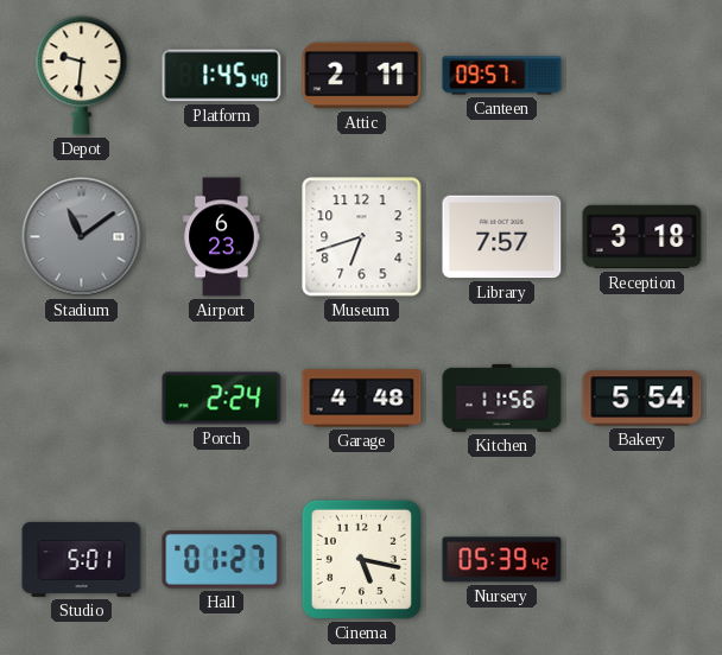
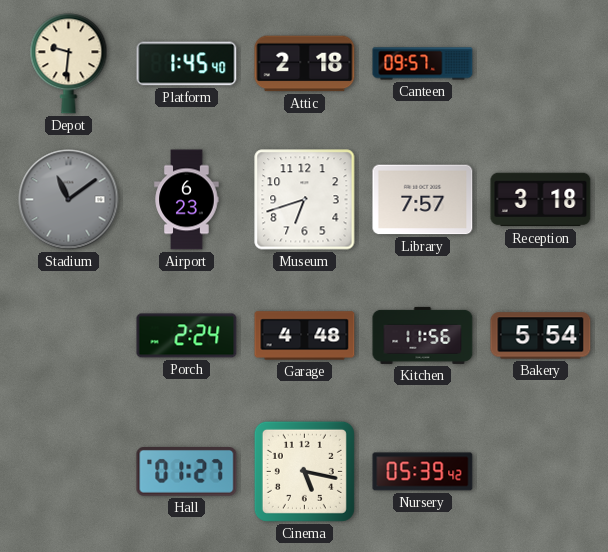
Attic: 2:11 -> 2:18
Studio: 5:01 -> none
